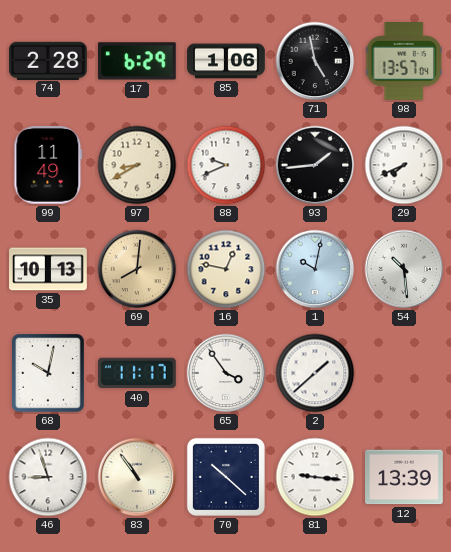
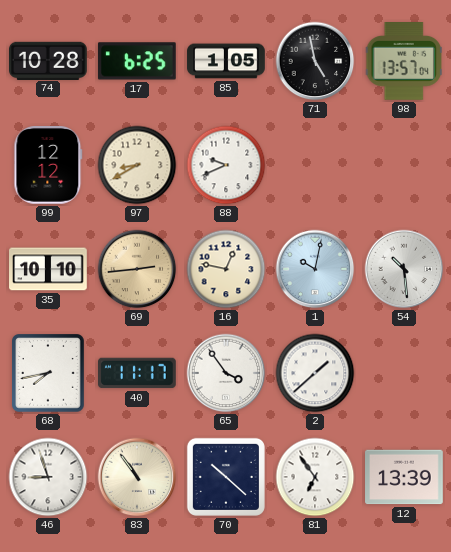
74: 2:28 -> 10:28
17: 6:29 -> 6:25
85: 1:06 -> 1:05
99: 11:49 -> 12:12
93: 1:44 -> none
29: 7:41 -> none
35: 10:13 -> 10:10
69: 8:01 -> 2:44
68: 10:02 -> 7:43
81: 9:16 -> 6:54
